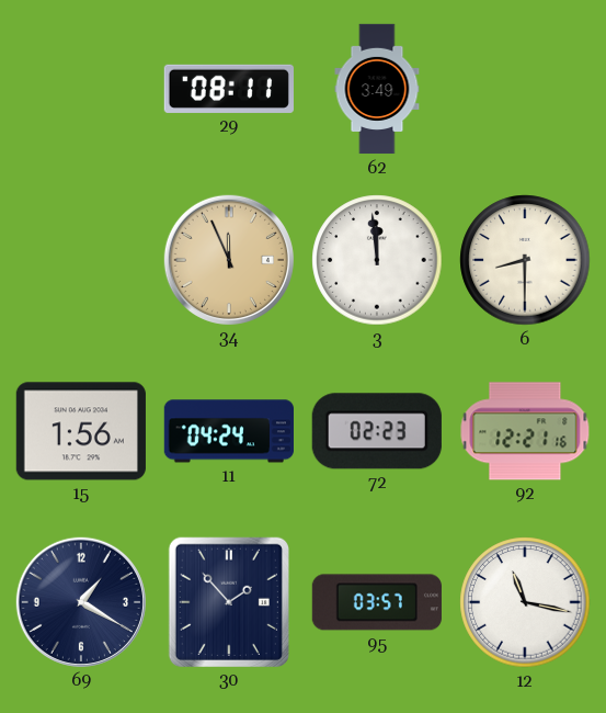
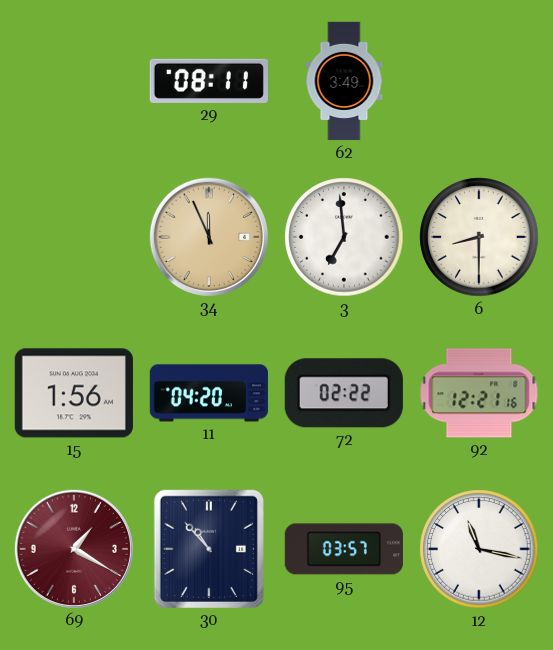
3: 11:59 -> 6:59
11: 04:24 -> 04:20
72: 02:23 -> 02:22
69 dial: navy -> burgundy
30: 1:53 -> 10:53
